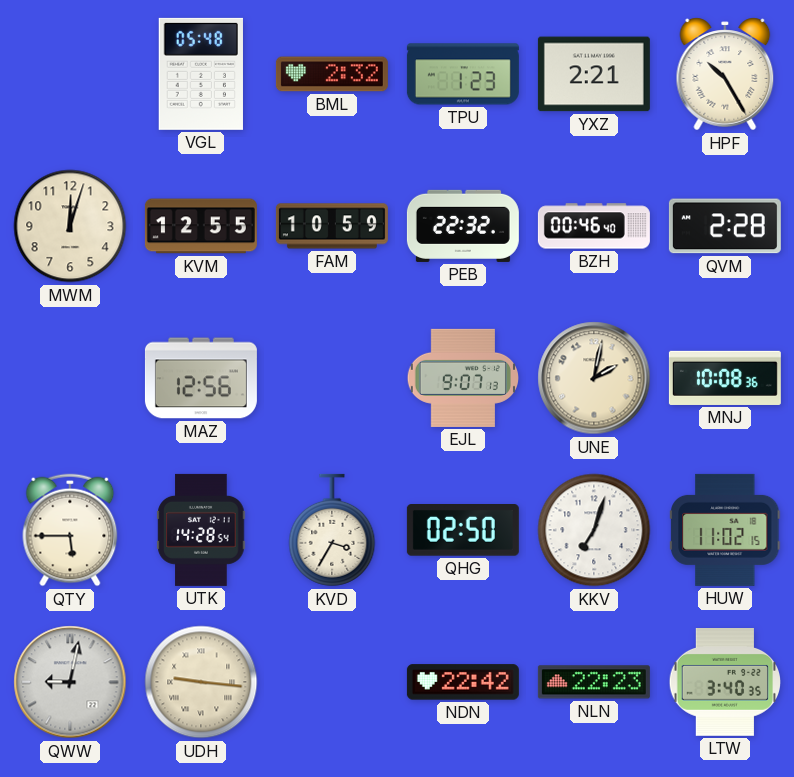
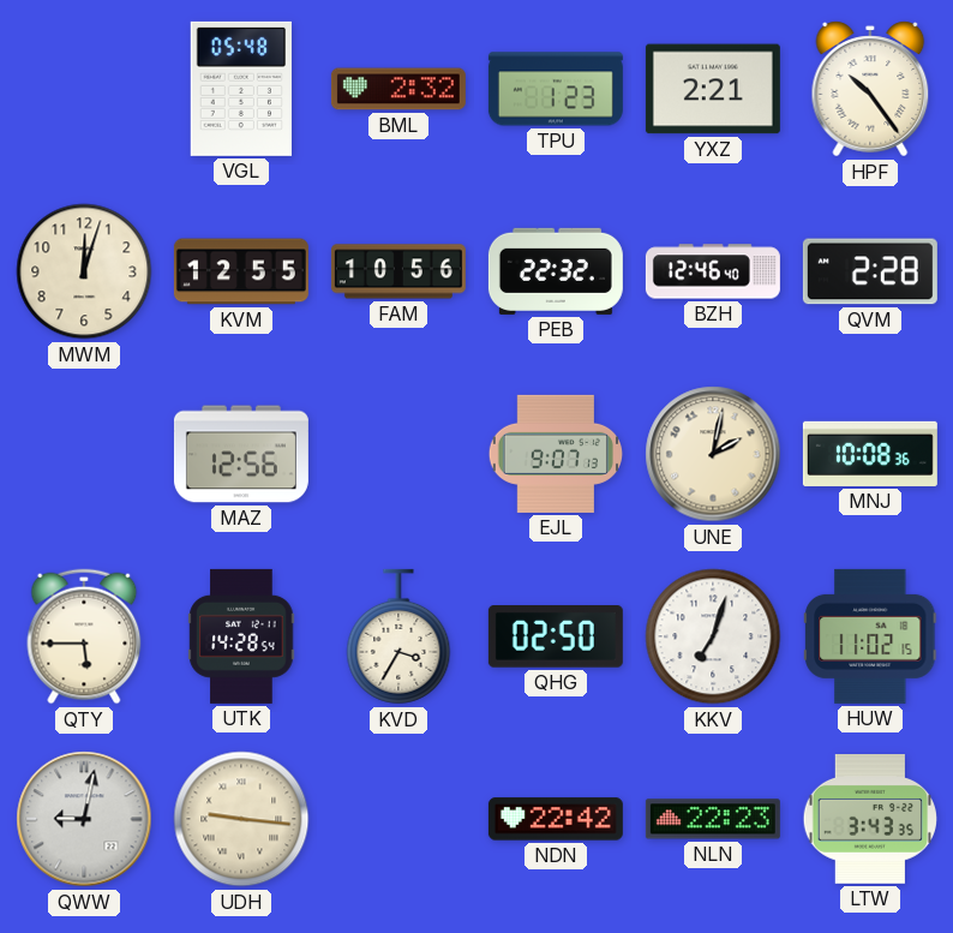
HPF: 10:25 -> 10:24
FAM: 10:59 -> 10:56
BZH: 00:46 -> 12:46
LTW: 3:40 -> 3:43
